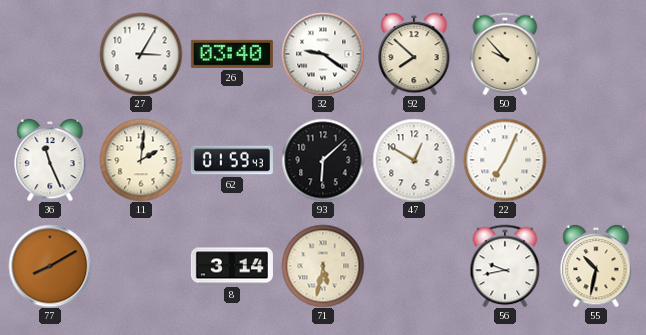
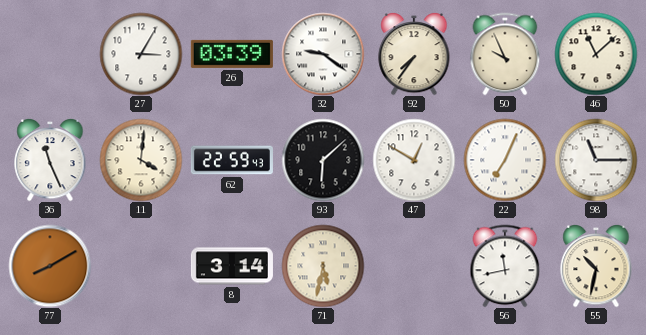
26: 03:40 -> 03:39
92: 7:52 -> 7:36
50: 9:53 -> 9:56
46: none -> 11:08
11: 2:01 -> 4:01
62: 01:59 -> 22:59
98: none -> 11:15
56: 9:43 -> 11:43
